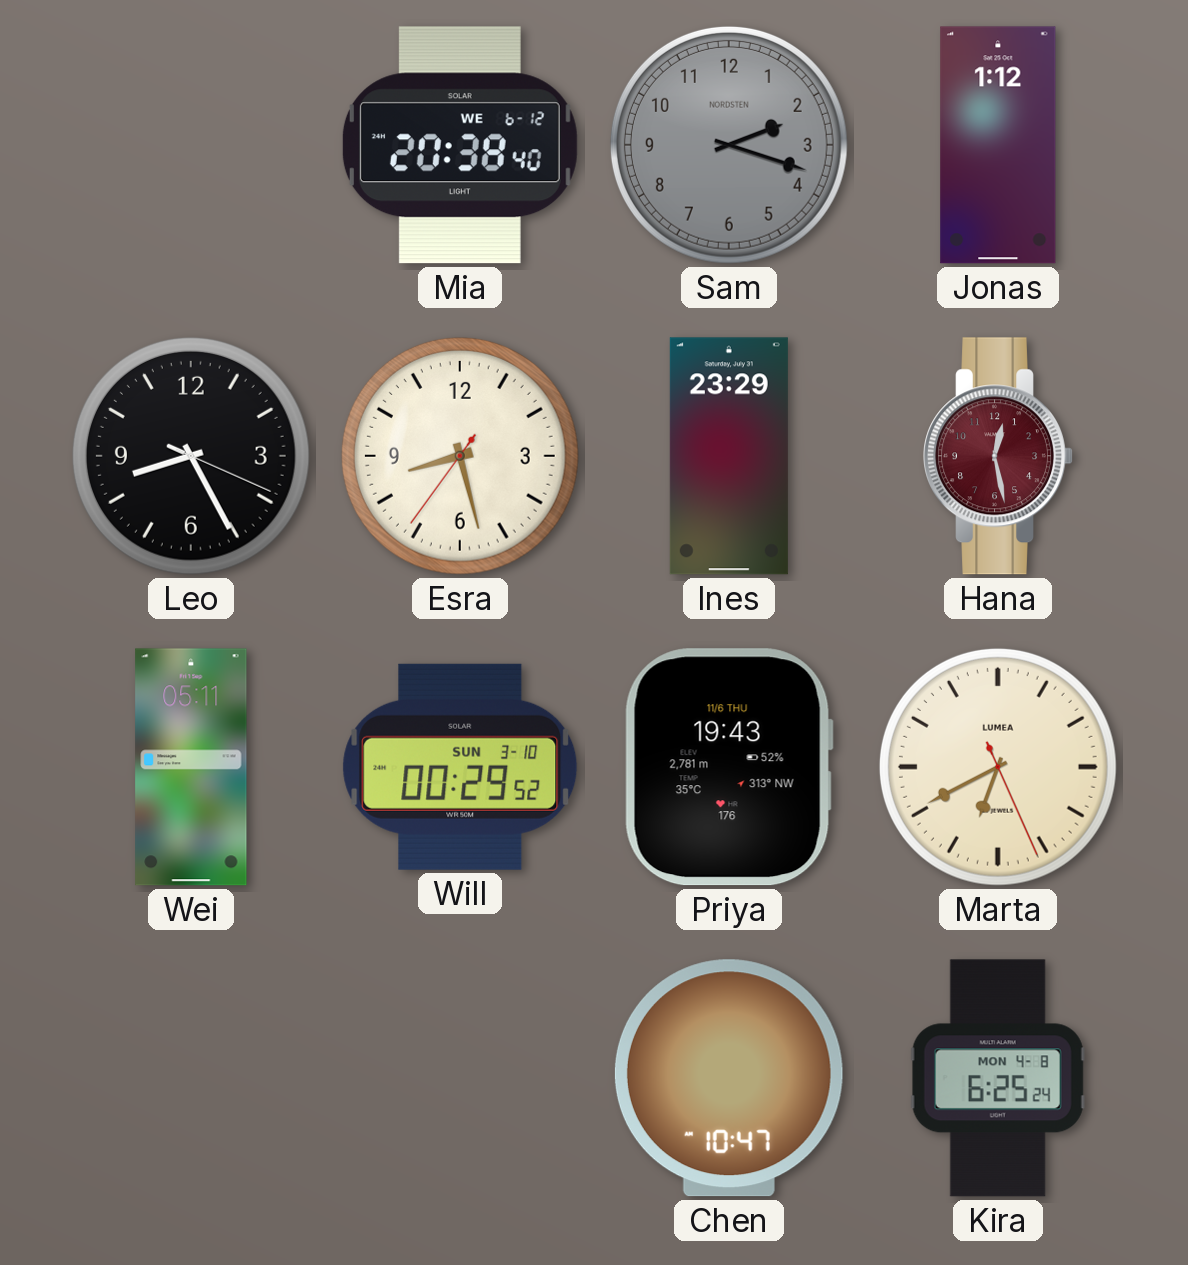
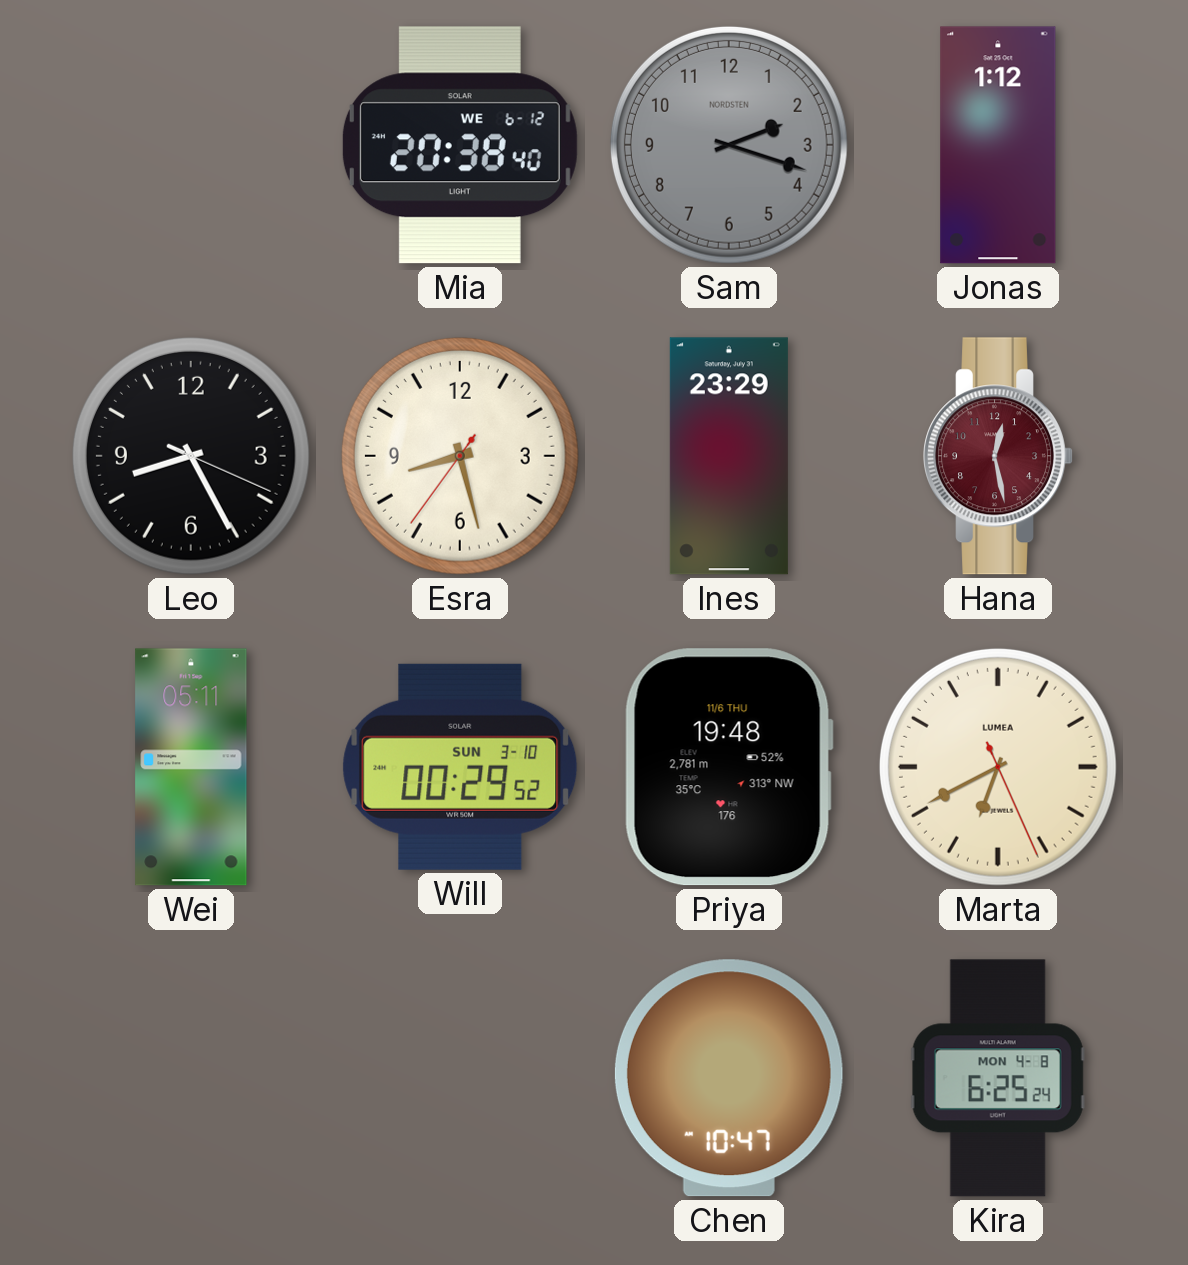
Priya: 19:43 -> 19:48
